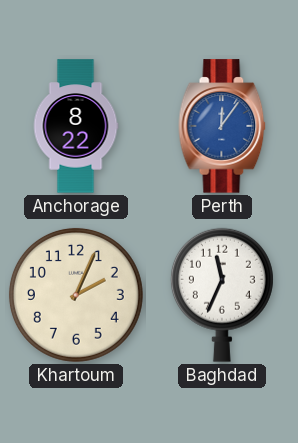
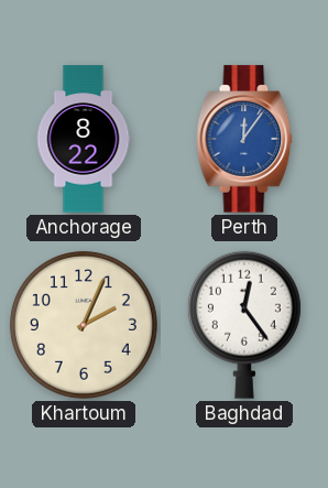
Baghdad: 11:34 -> 12:24
